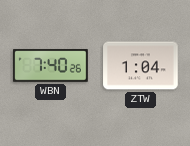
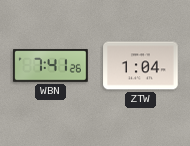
WBN: 7:40 -> 7:41
